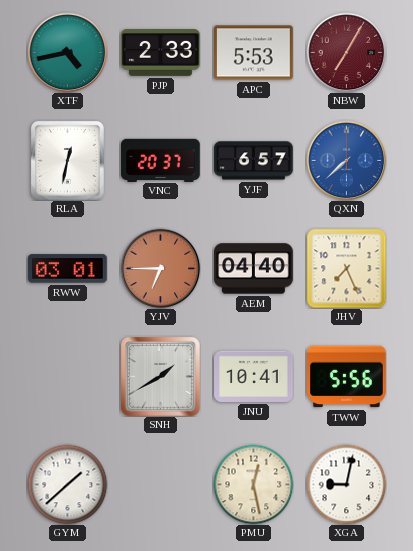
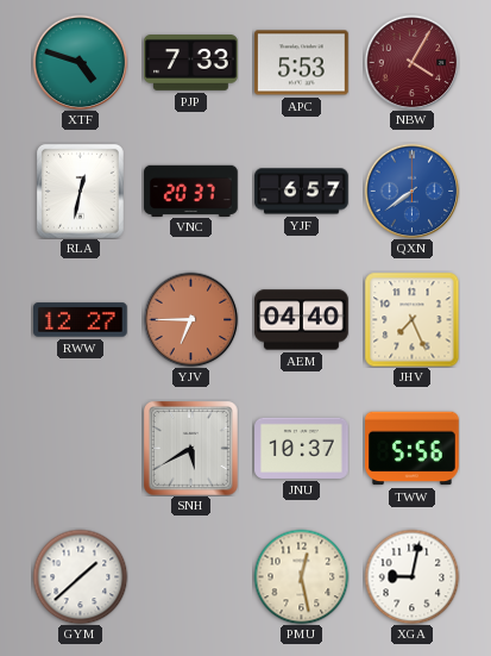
XTF: 4:43 -> 4:48
PJP: 2:33 -> 7:33
NBW: 7:05 -> 4:05
QXN: 7:38 -> 7:39
RWW: 03:01 -> 12:27
SNH: 1:40 -> 5:40
JNU: 10:41 -> 10:37
